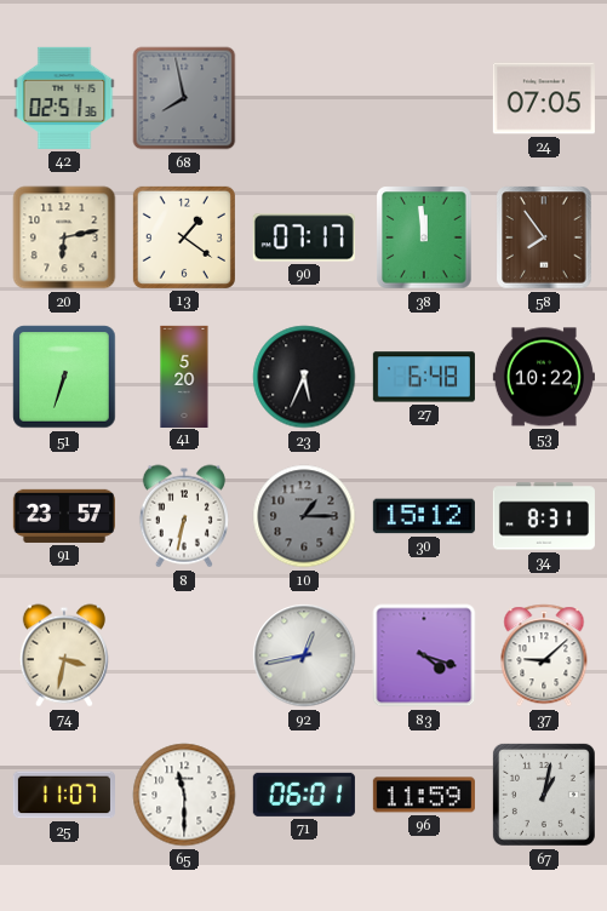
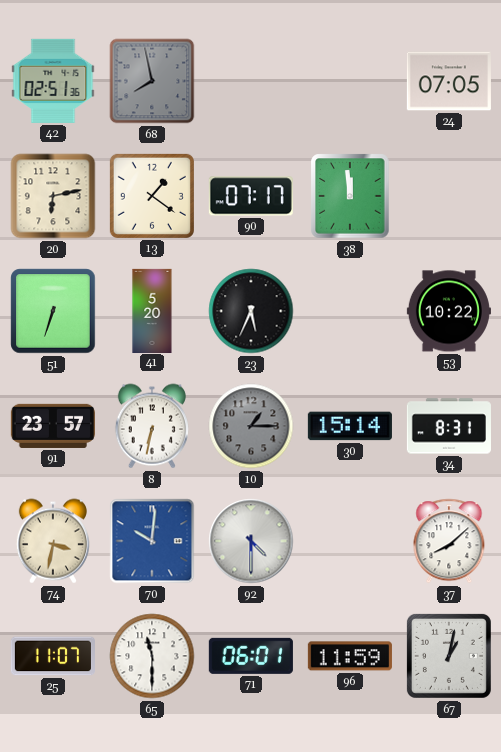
58: 7:54 -> none
27: 6:48 -> none
30: 15:12 -> 15:14
70: none -> 10:01
92: 12:43 -> 4:30
83: 4:18 -> none
37: 9:08 -> 8:08
